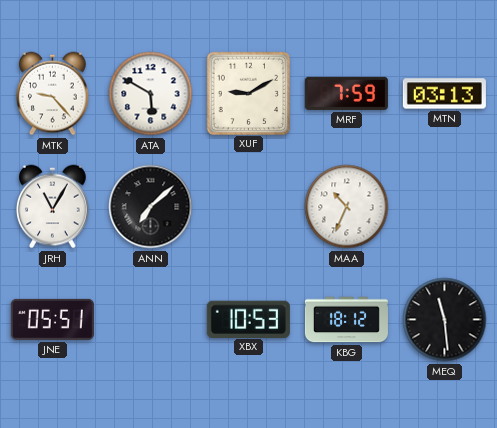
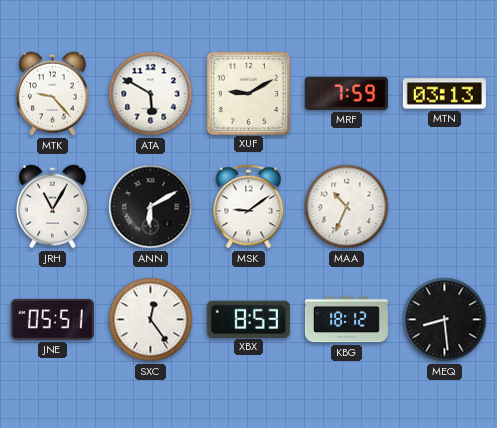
ANN: 7:08 -> 6:10
MSK: none -> 9:09
SXC: none -> 12:24
XBX: 10:53 -> 8:53
MEQ: 11:29 -> 8:29
